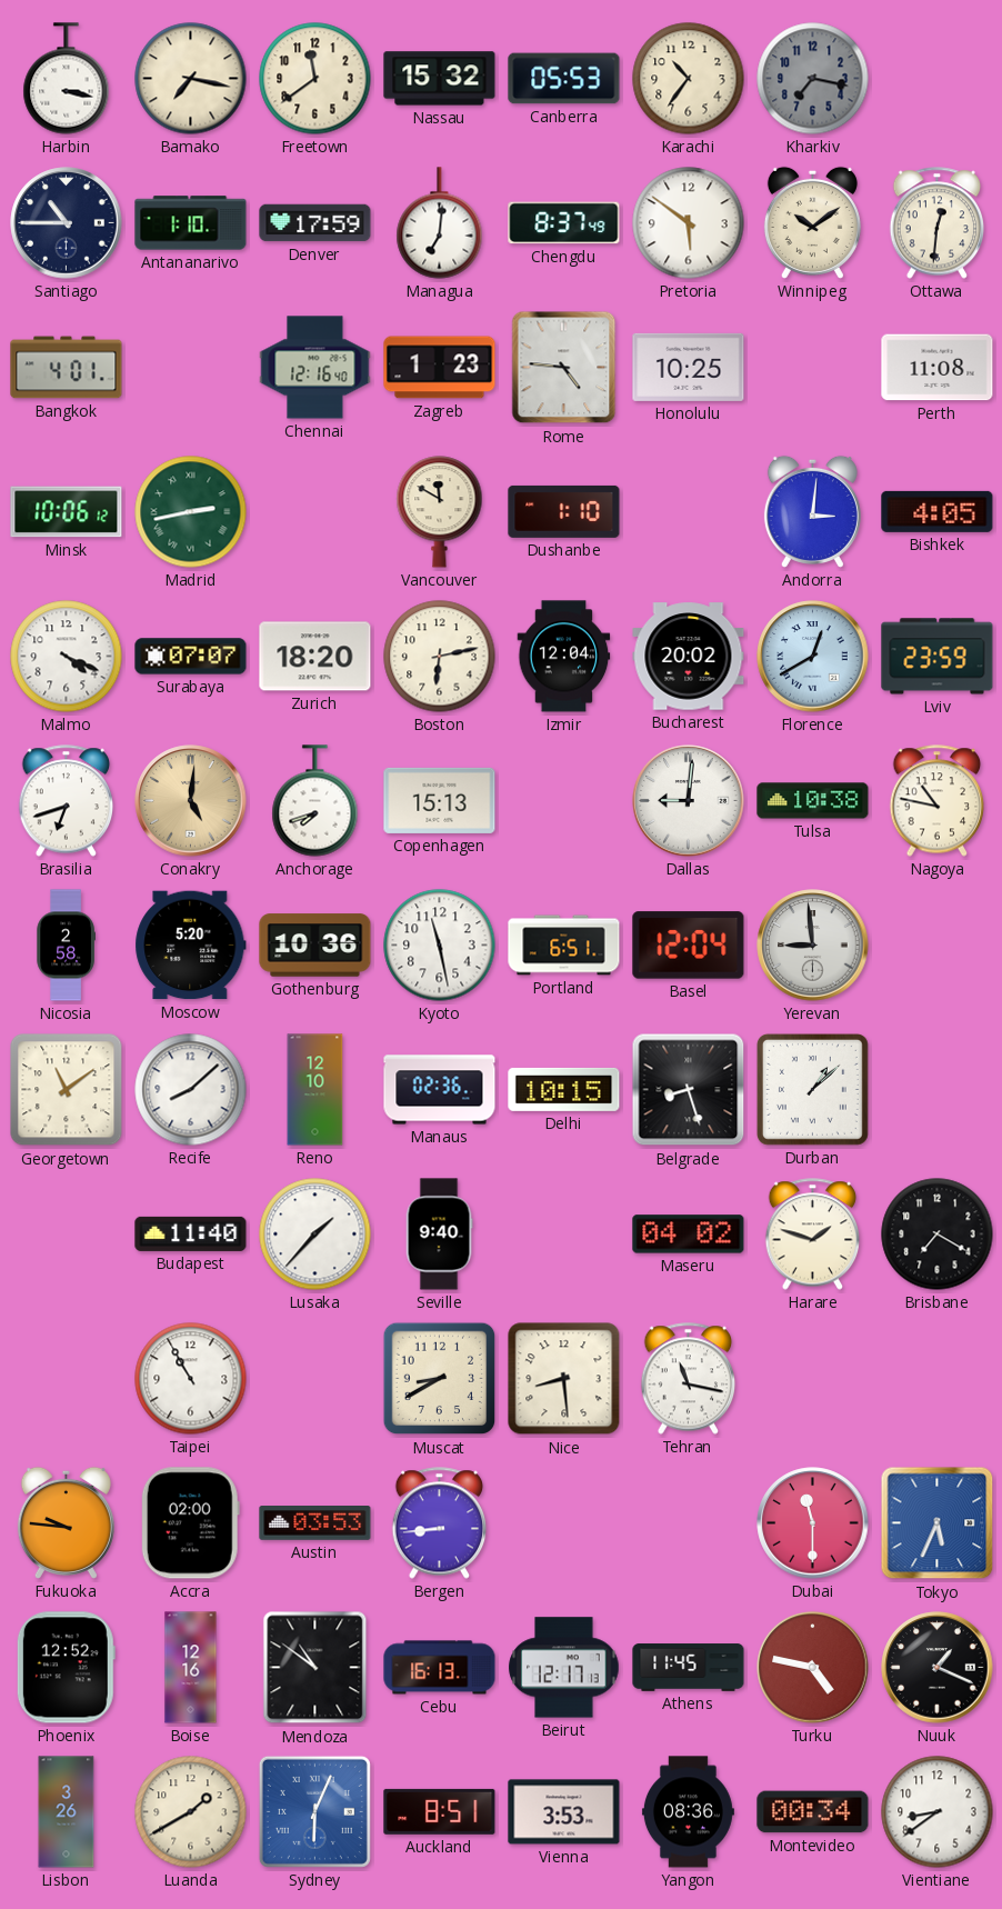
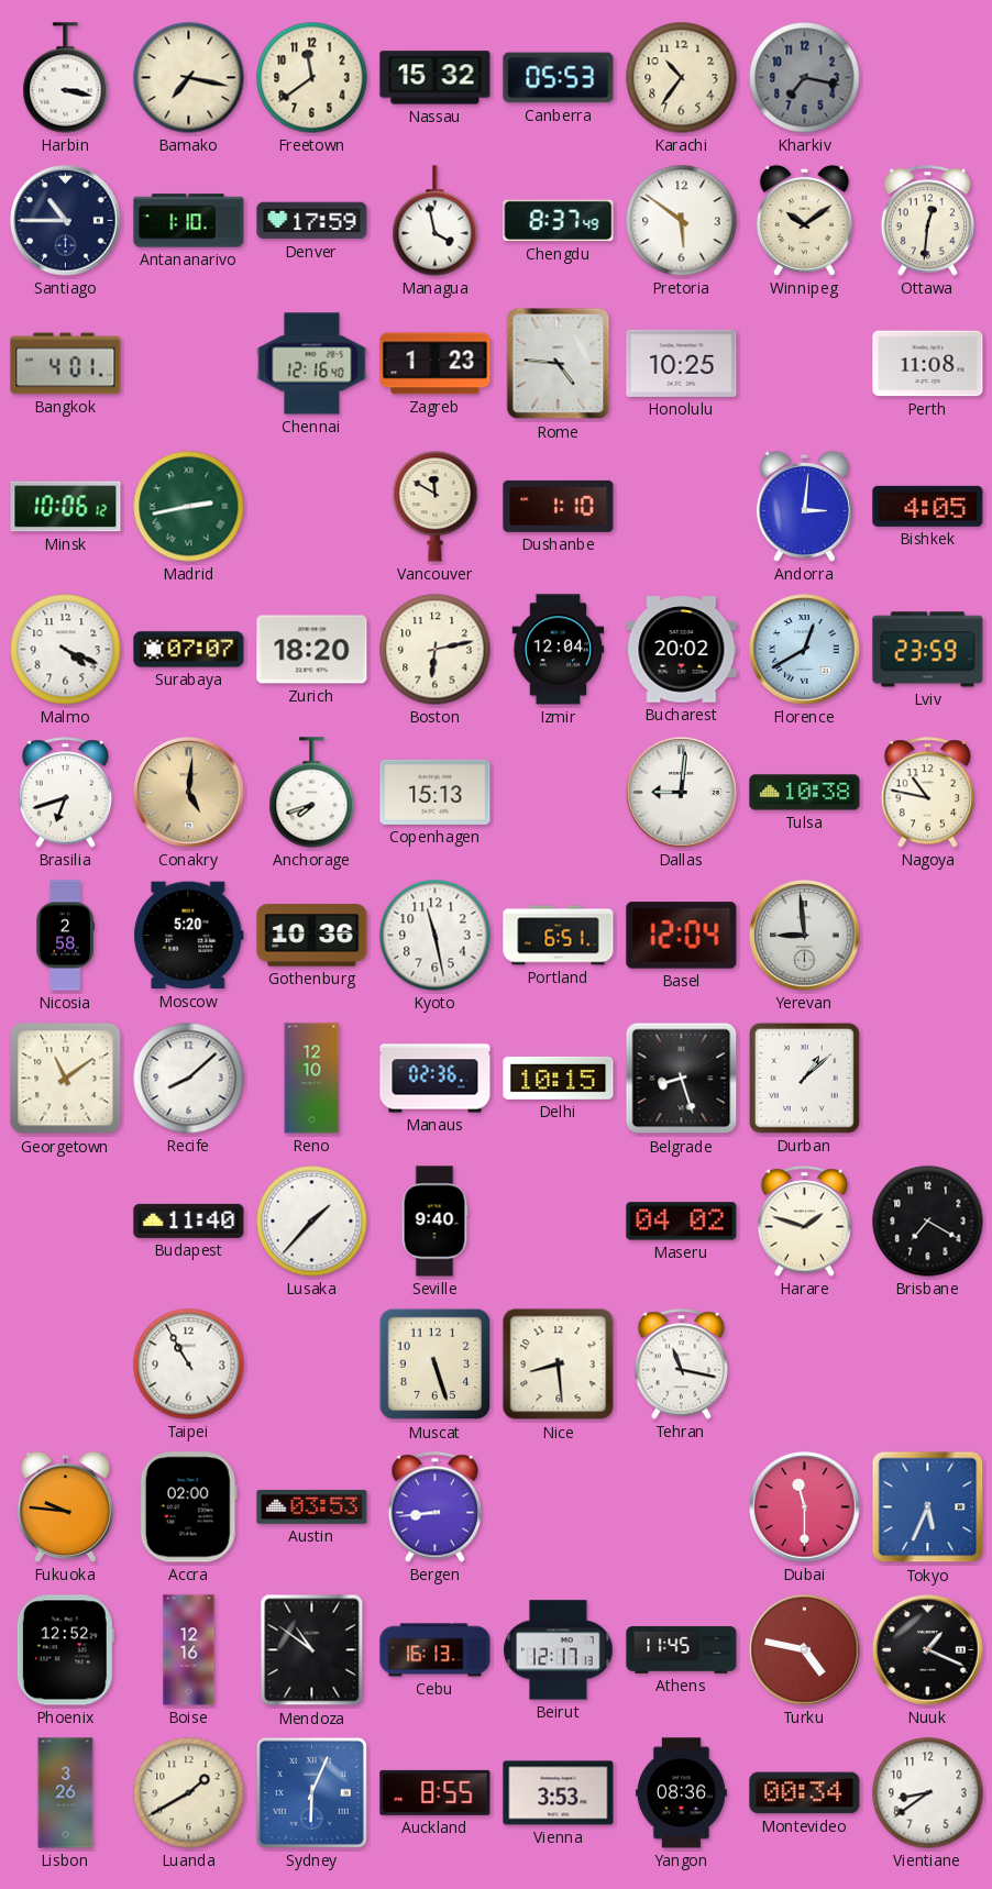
Managua: 7:01 -> 3:58
Muscat: 8:40 -> 5:27
Auckland: 8:51 -> 8:55
